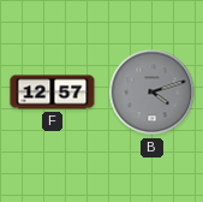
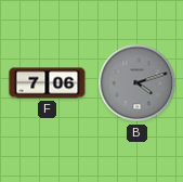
F: 12:57 -> 7:06
